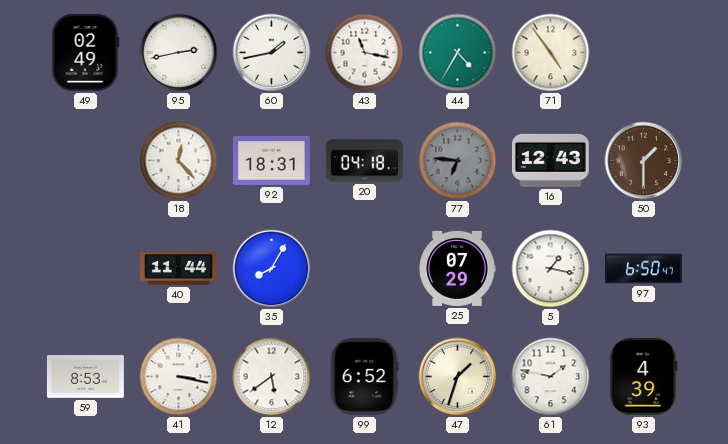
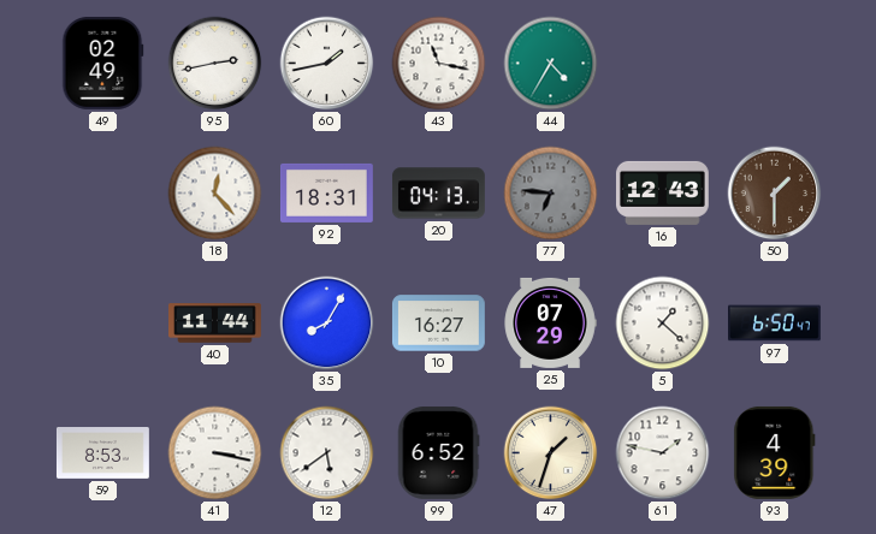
71: 4:54 -> none
20: 04:18 -> 04:13
10: none -> 16:27
5: 1:17 -> 1:22
